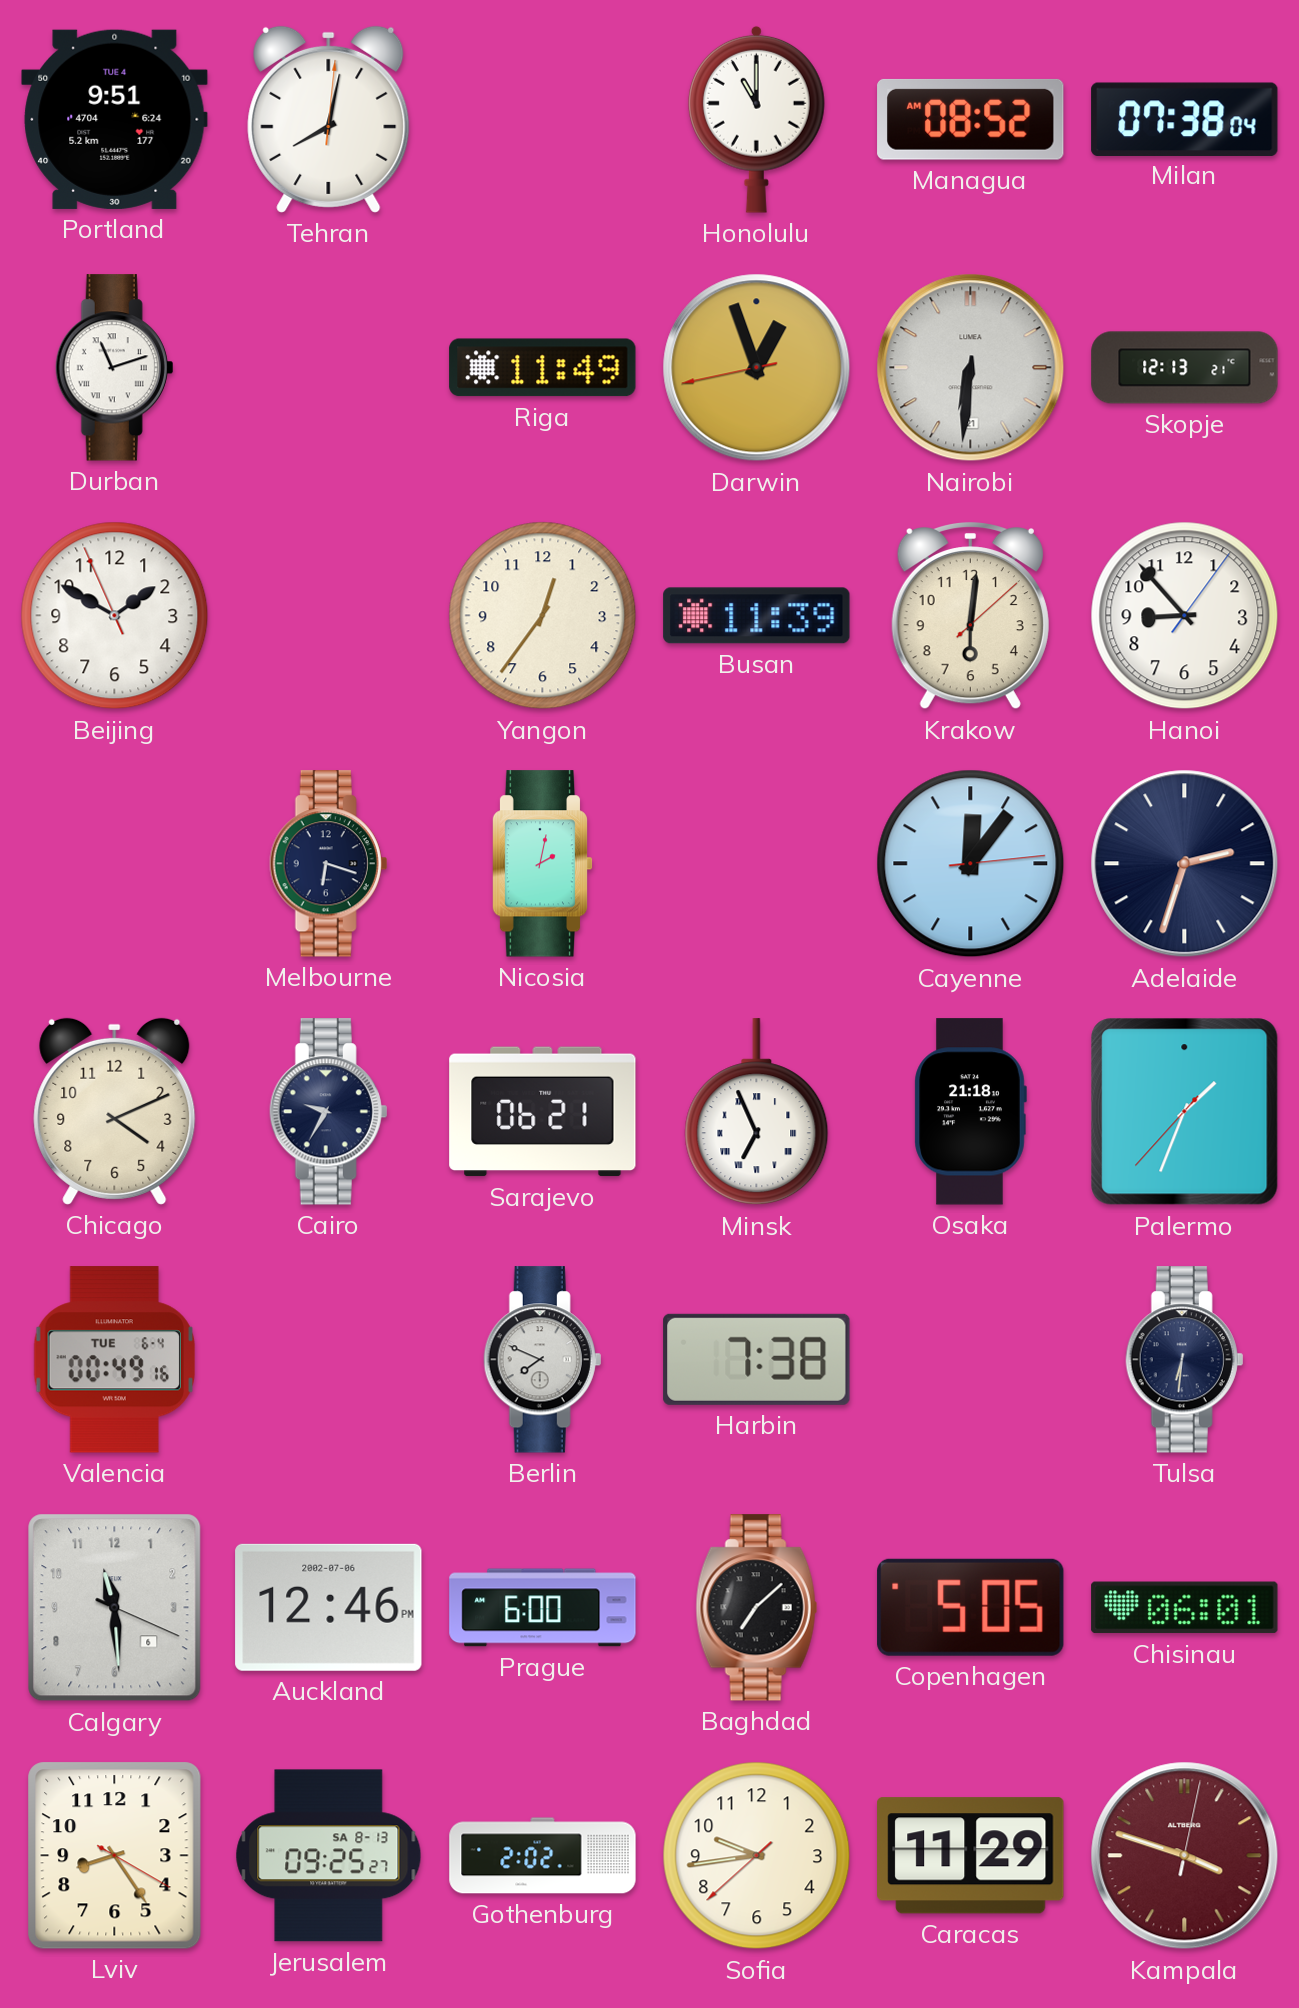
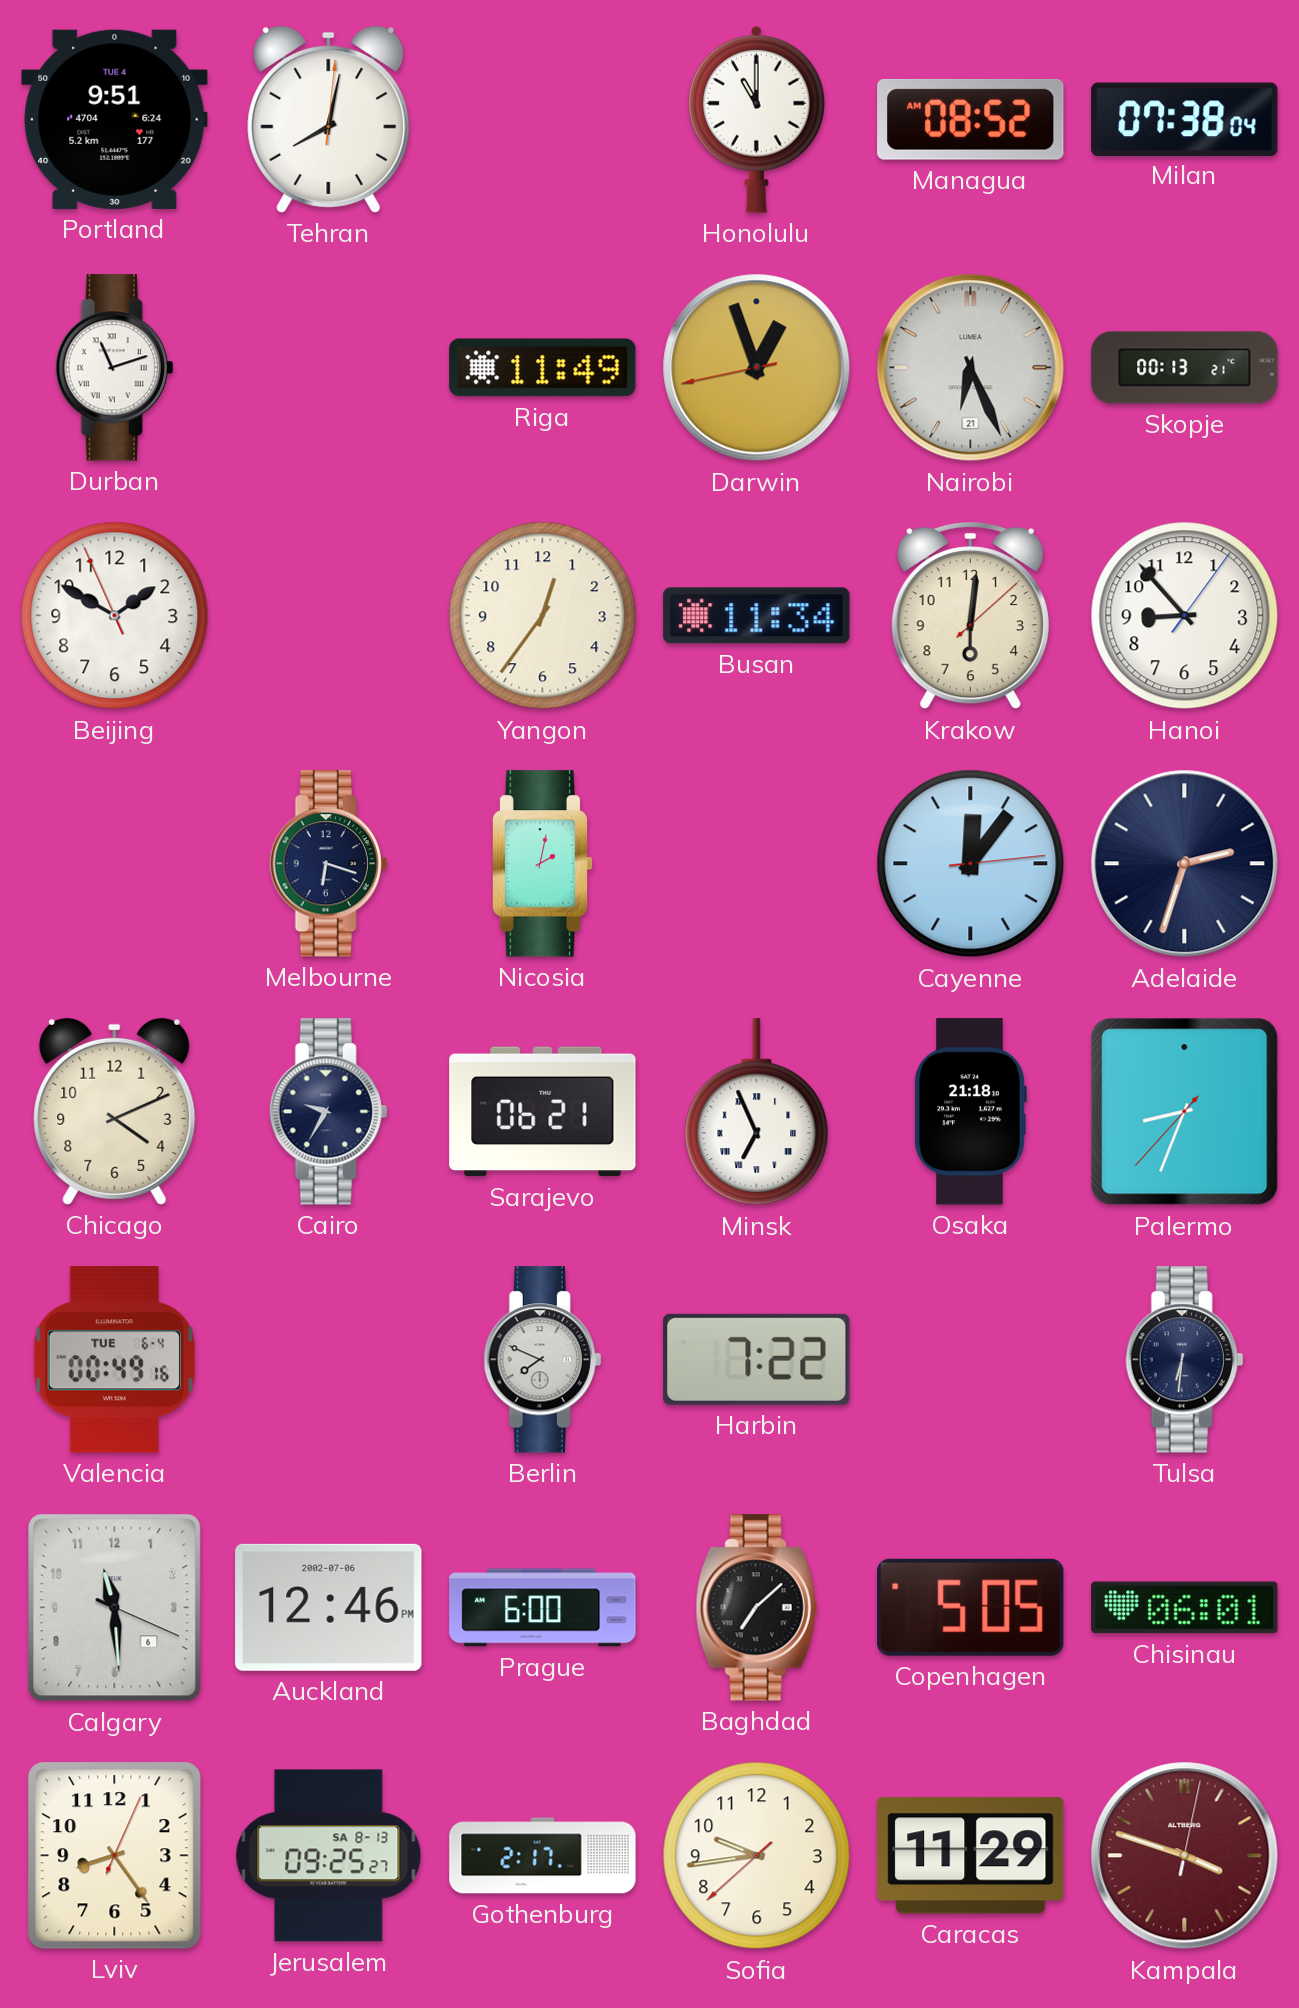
Nairobi: 6:31 -> 6:26
Skopje: 12:13 -> 00:13
Busan: 11:39 -> 11:34
Palermo: 1:33 -> 8:33
Harbin: 7:38 -> 7:22
Lviv: 8:24:20 -> 8:24:04
Gothenburg: 2:02 -> 2:17
